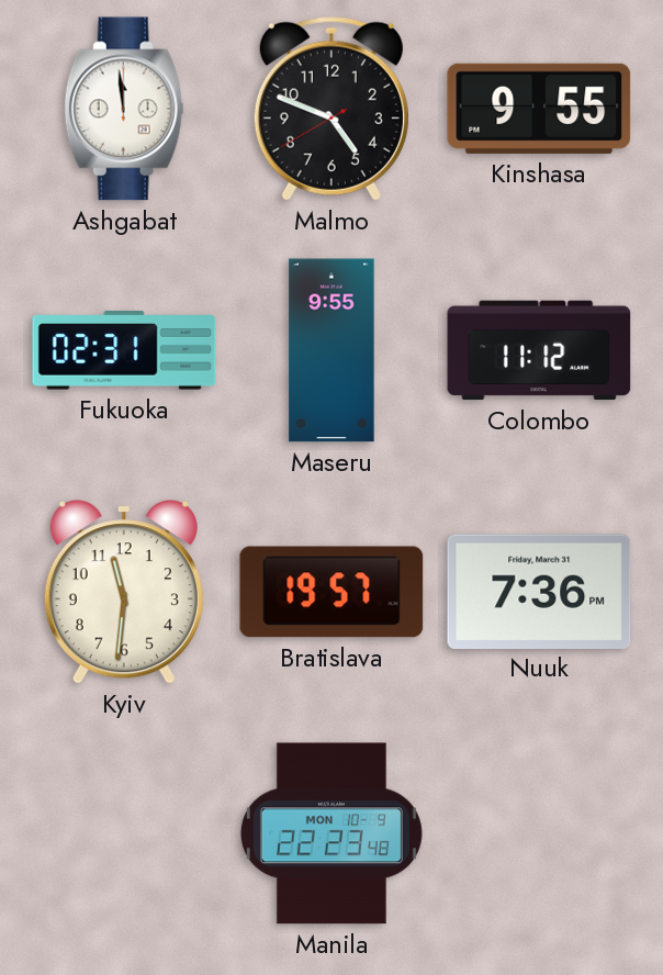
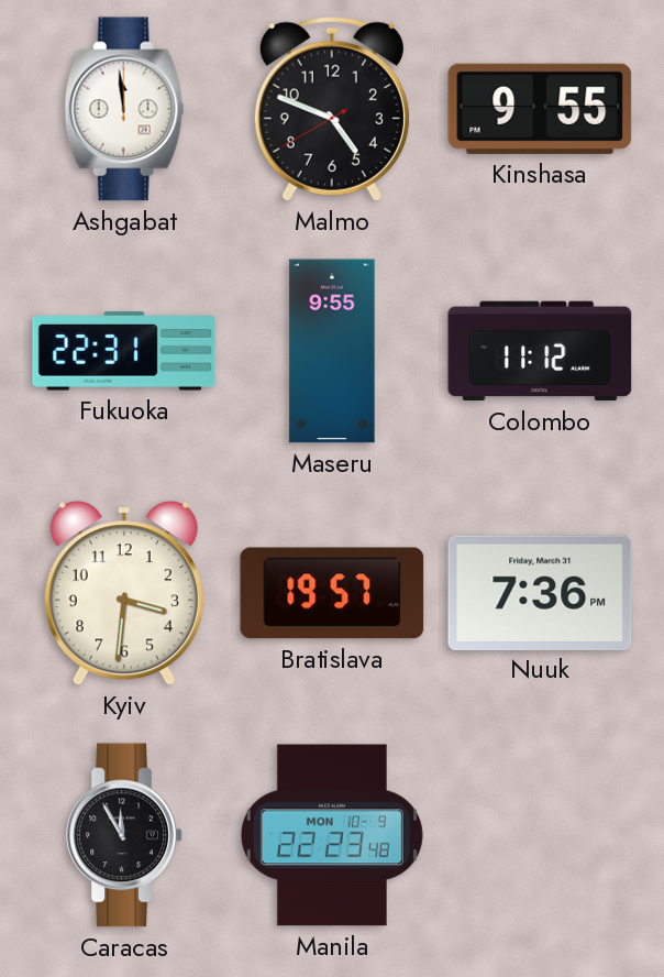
Fukuoka: 02:31 -> 22:31
Kyiv: 11:31 -> 3:31
Caracas: none -> 11:55
